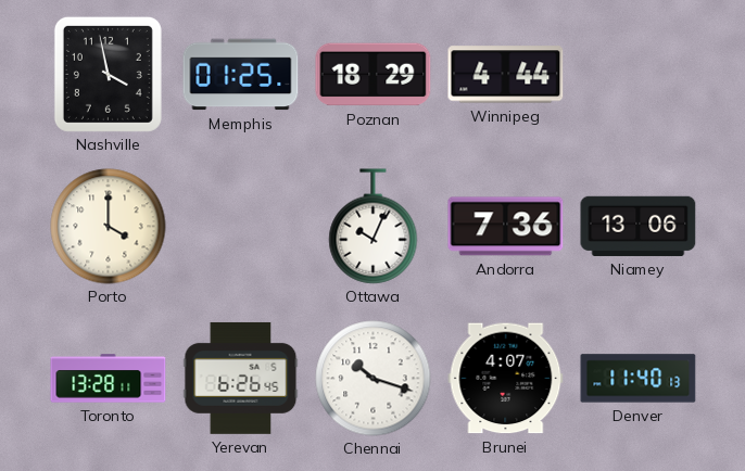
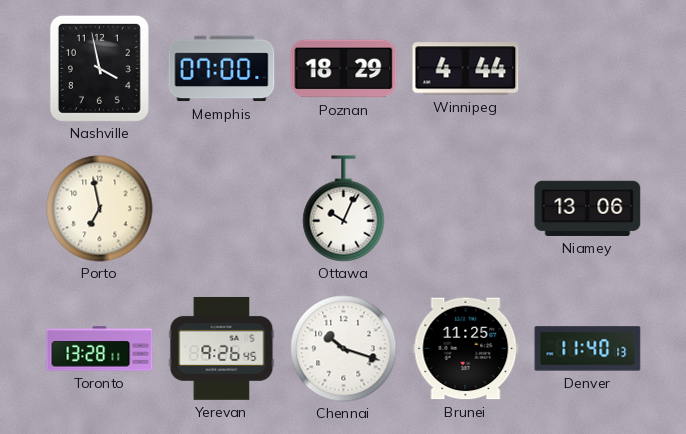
Memphis: 01:25 -> 07:00
Porto: 4:00 -> 6:58
Andorra: 7:36 -> none
Yerevan: 6:26 -> 9:26
Brunei: 4:07 -> 11:25
